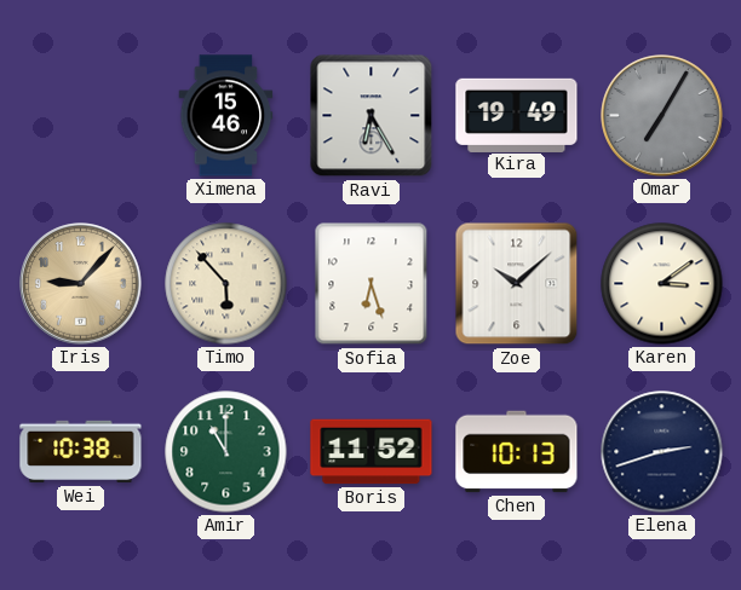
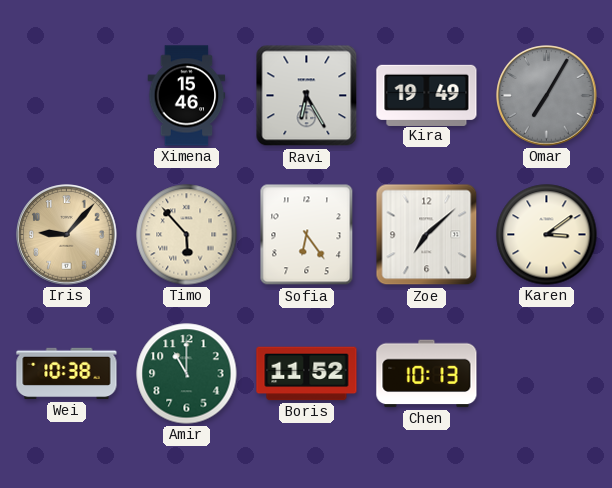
Sofia: 6:27 -> 6:24
Zoe: 10:08 -> 7:08
Elena: 2:42 -> none
